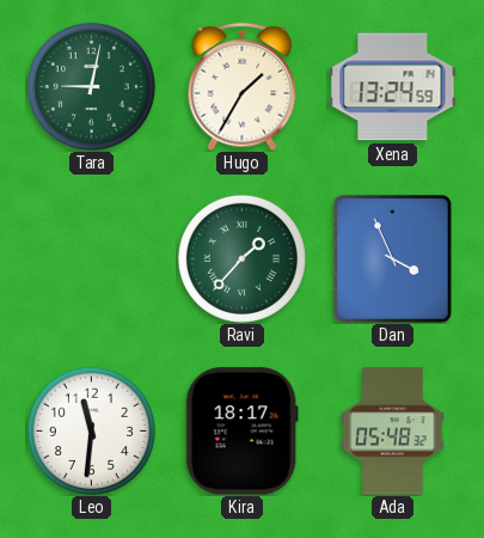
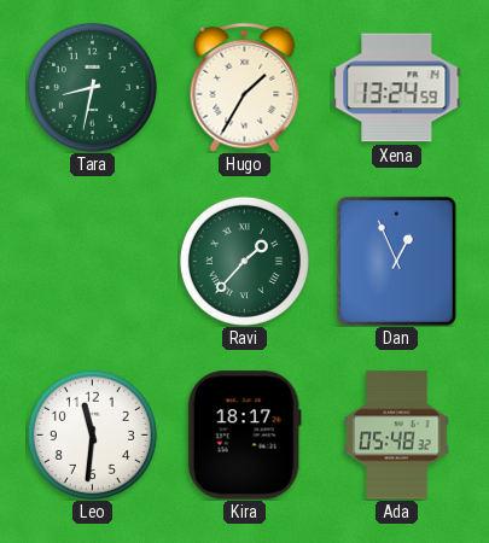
Tara: 9:02 -> 8:32
Dan: 3:56 -> 12:56
